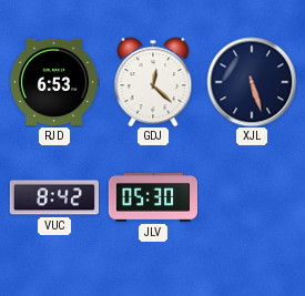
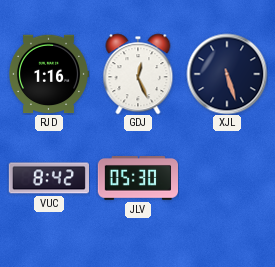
RJD: 6:53 -> 1:16
GDJ: 12:22 -> 12:26
